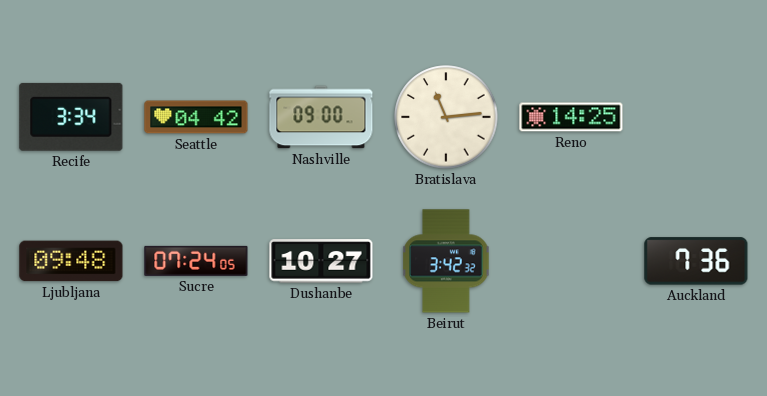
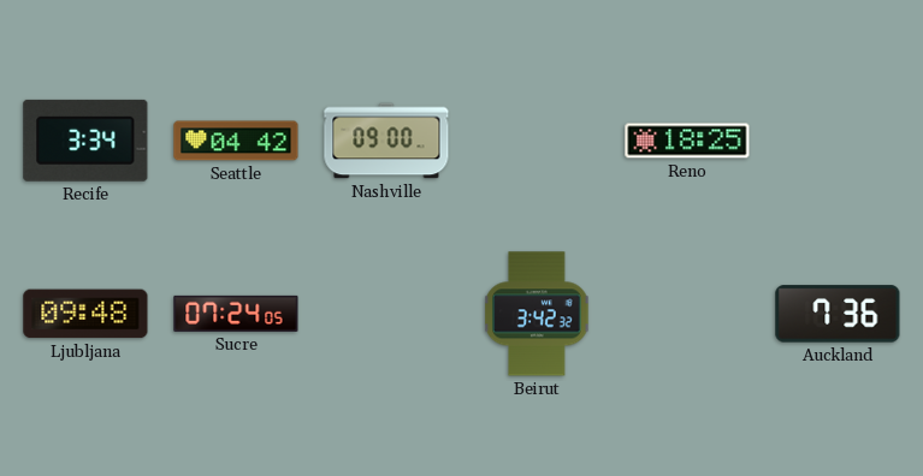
Bratislava: 11:14 -> none
Reno: 14:25 -> 18:25
Dushanbe: 10:27 -> none
